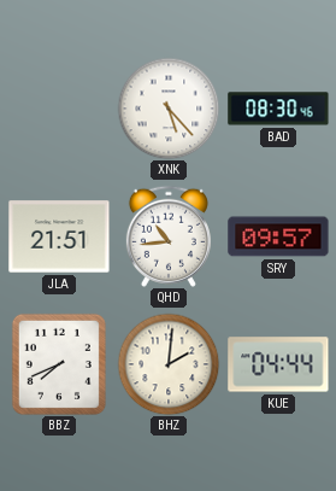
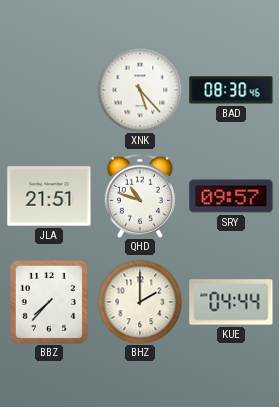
QHD: 10:44 -> 10:48
BBZ: 7:41 -> 7:37
BHZ: 2:01 -> 2:00
